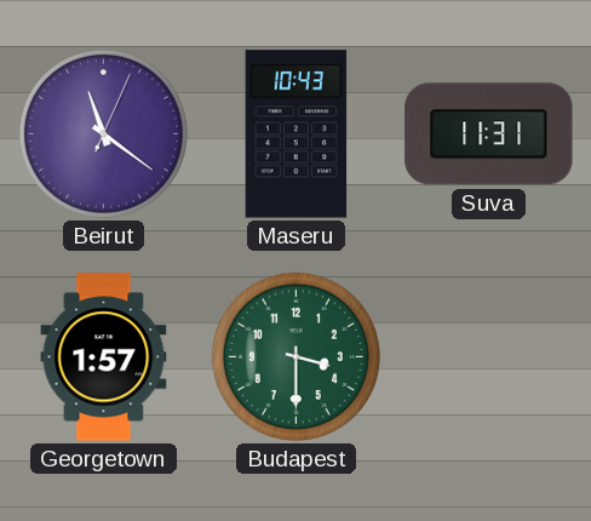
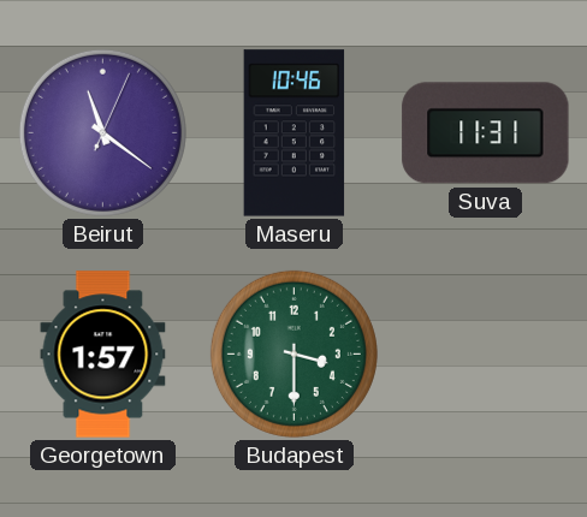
Maseru: 10:43 -> 10:46
